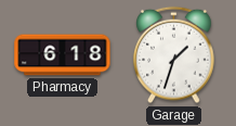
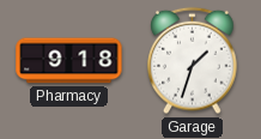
Pharmacy: 6:18 -> 9:18
